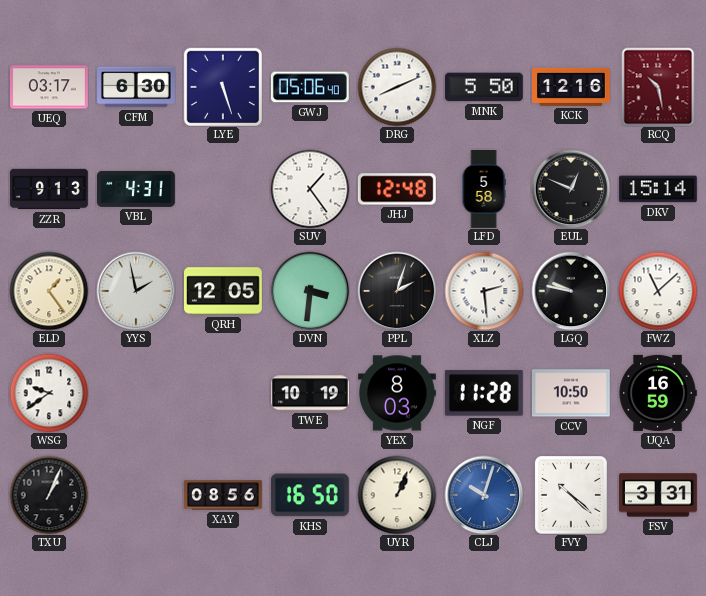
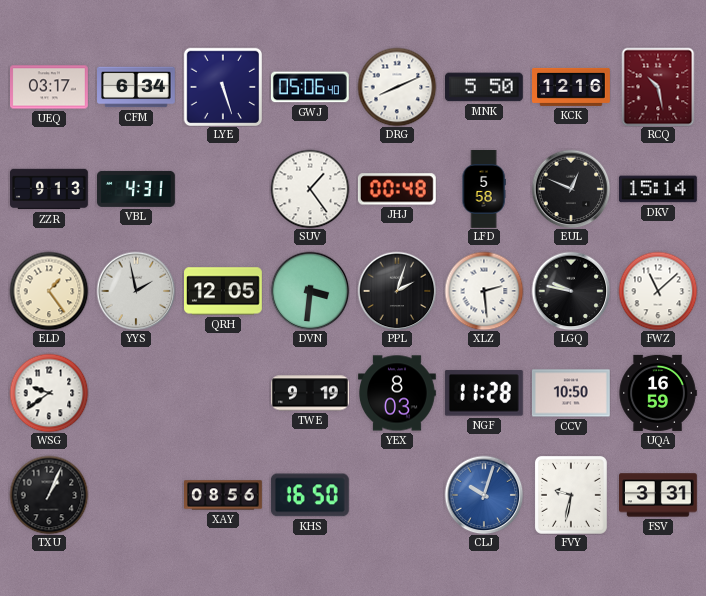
CFM: 6:30 -> 6:34
JHJ: 12:48 -> 00:48
TWE: 10:19 -> 9:19
UYR: 1:04 -> none
FVY: 10:22 -> 9:32
